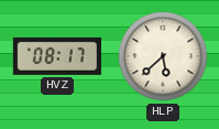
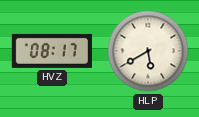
HLP: 5:38 -> 5:40
